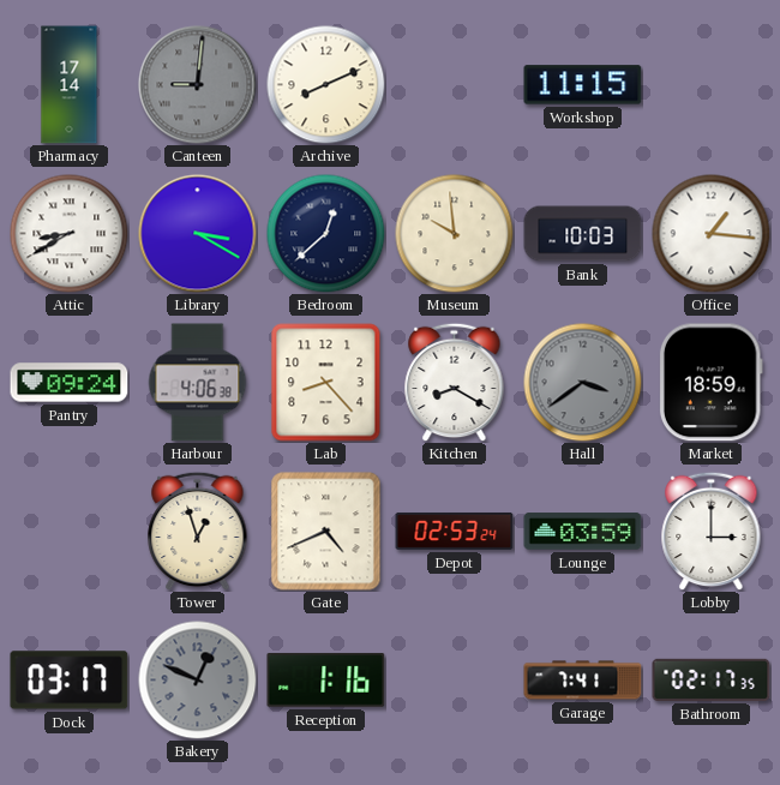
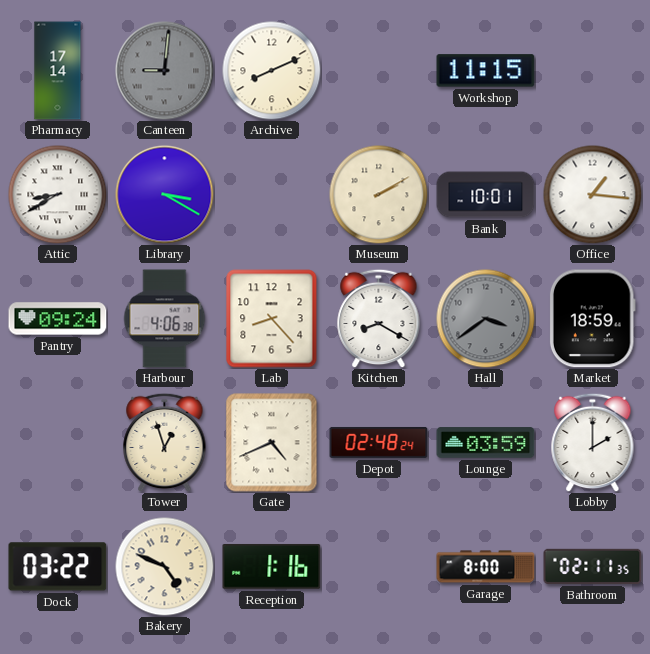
Bedroom: 12:38 -> none
Museum: 9:59 -> 2:10
Bank: 10:03 -> 10:01
Depot: 02:53 -> 02:48
Lobby: 3:00 -> 2:00
Dock: 03:17 -> 03:22
Bakery: 12:49 -> 4:49
Bakery dial: grey -> cream
Garage: 7:41 -> 8:00
Bathroom: 02:17 -> 02:11
